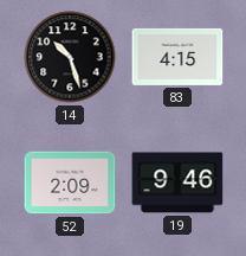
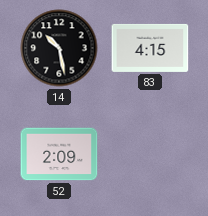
14: 10:27 -> 10:28
19: 9:46 -> none
